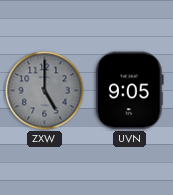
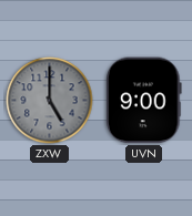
UVN: 9:05 -> 9:00
